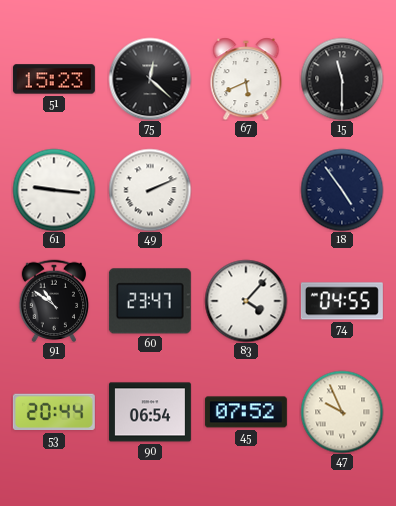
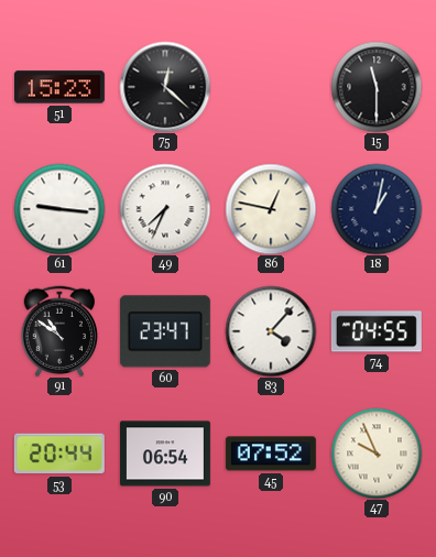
67: 5:41 -> none
49: 2:11 -> 7:34
86: none -> 12:47
18: 4:54 -> 1:02
